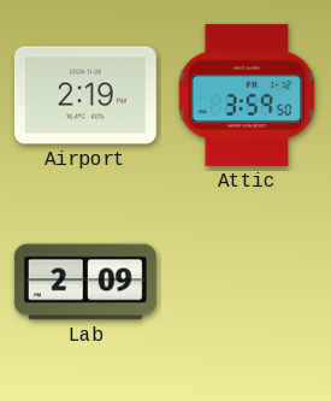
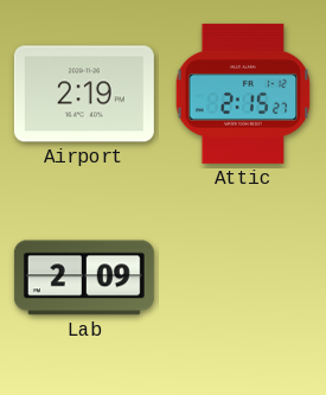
Attic: 3:59 -> 2:15
